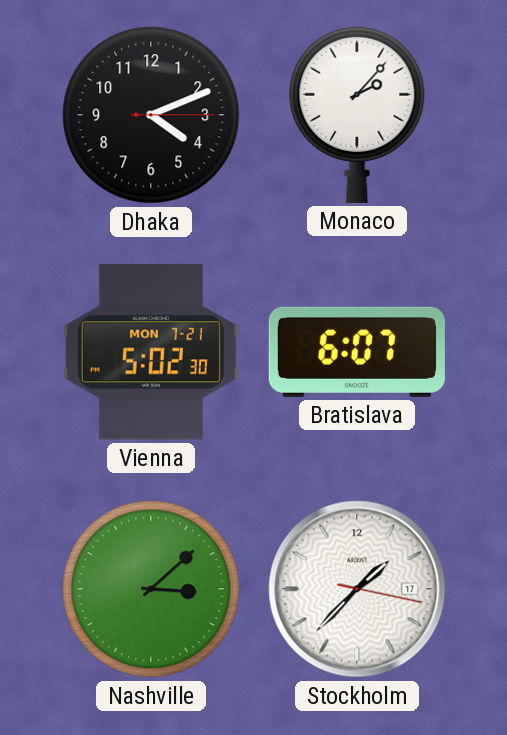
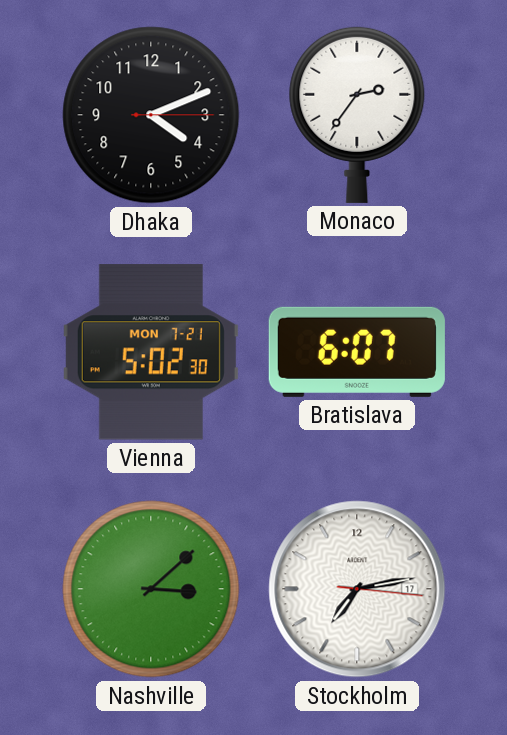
Monaco: 2:07 -> 2:36
Stockholm: 1:37 -> 7:13
